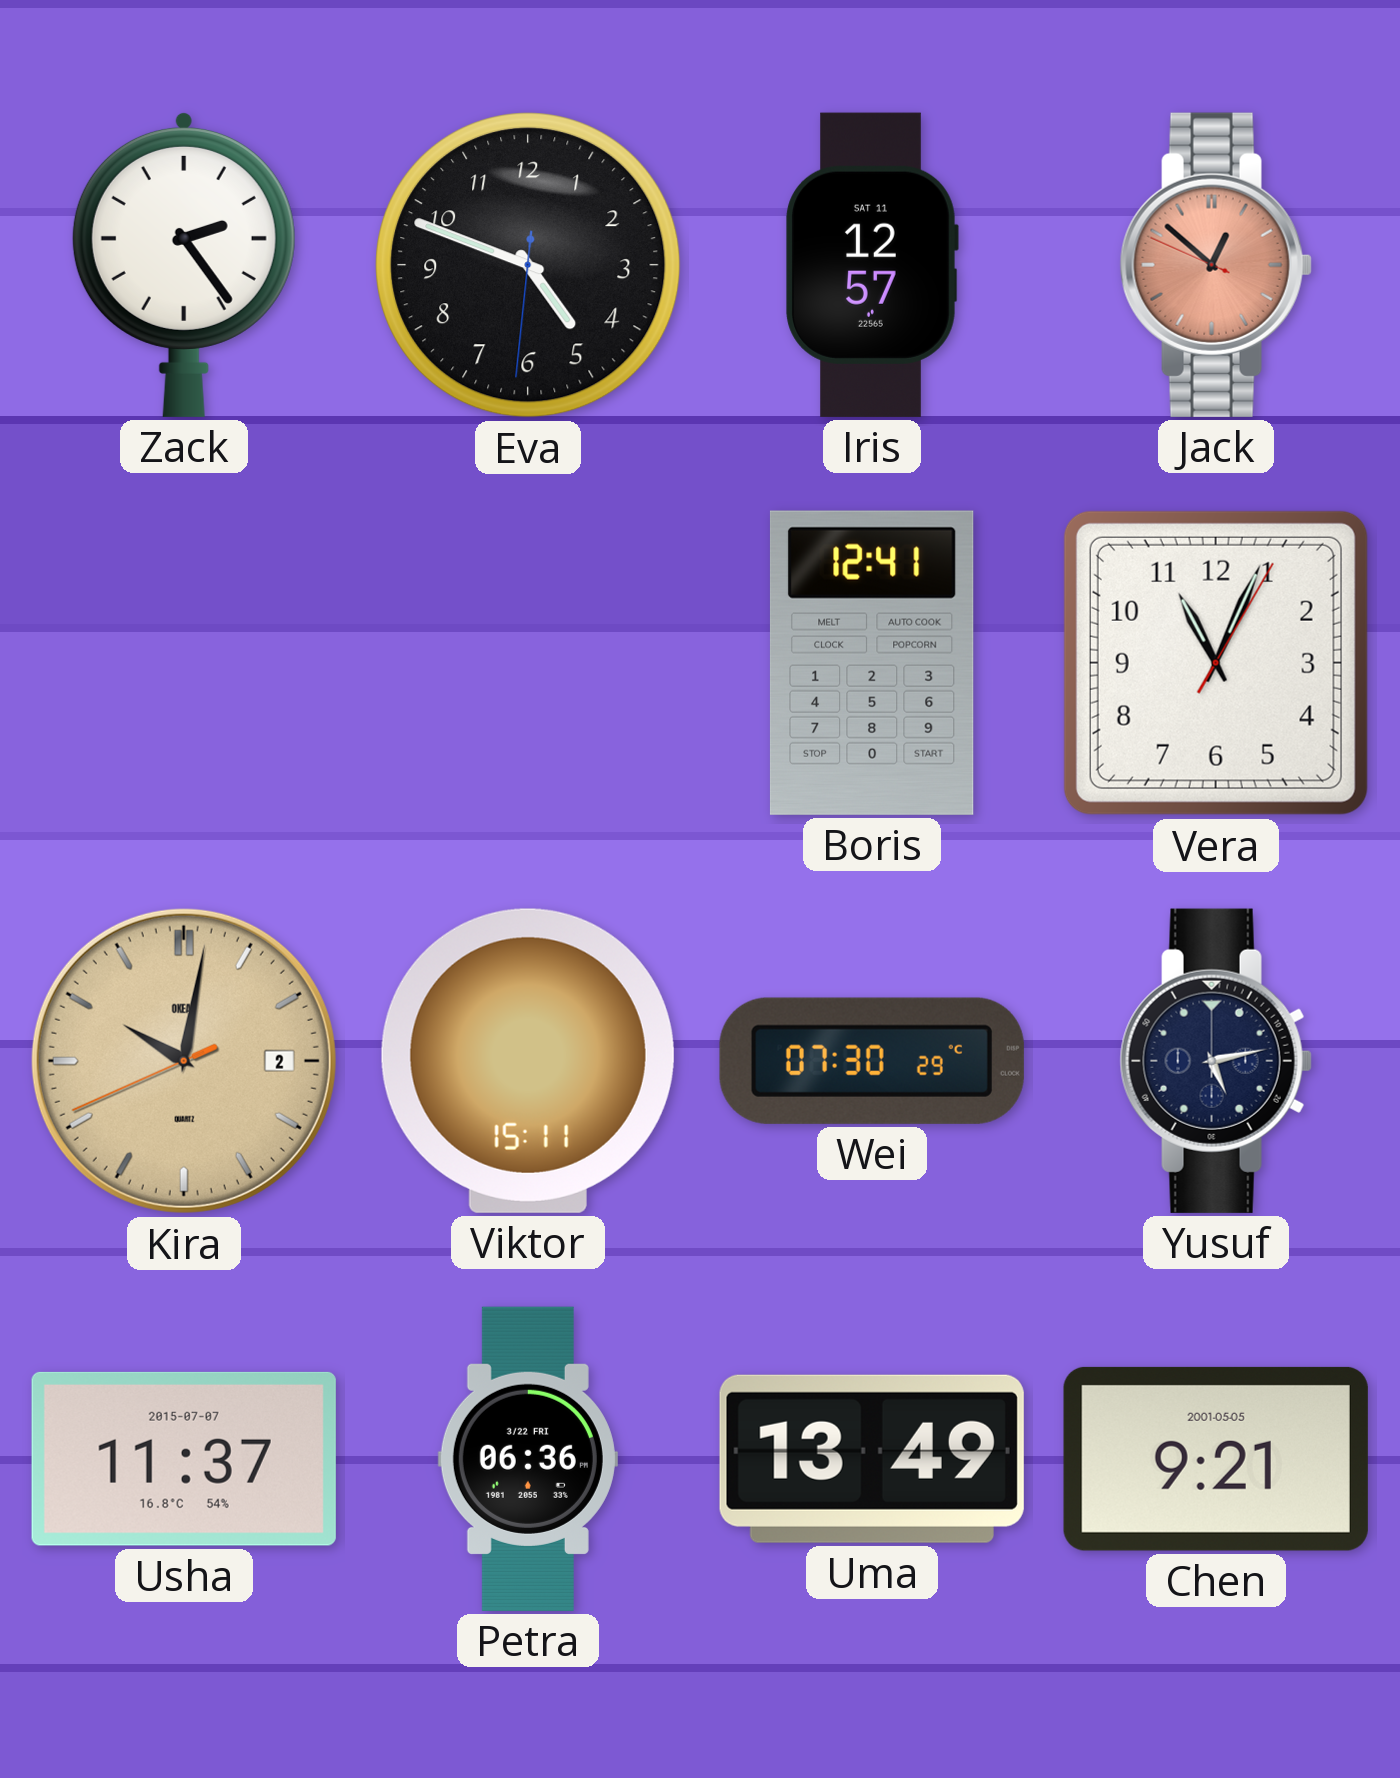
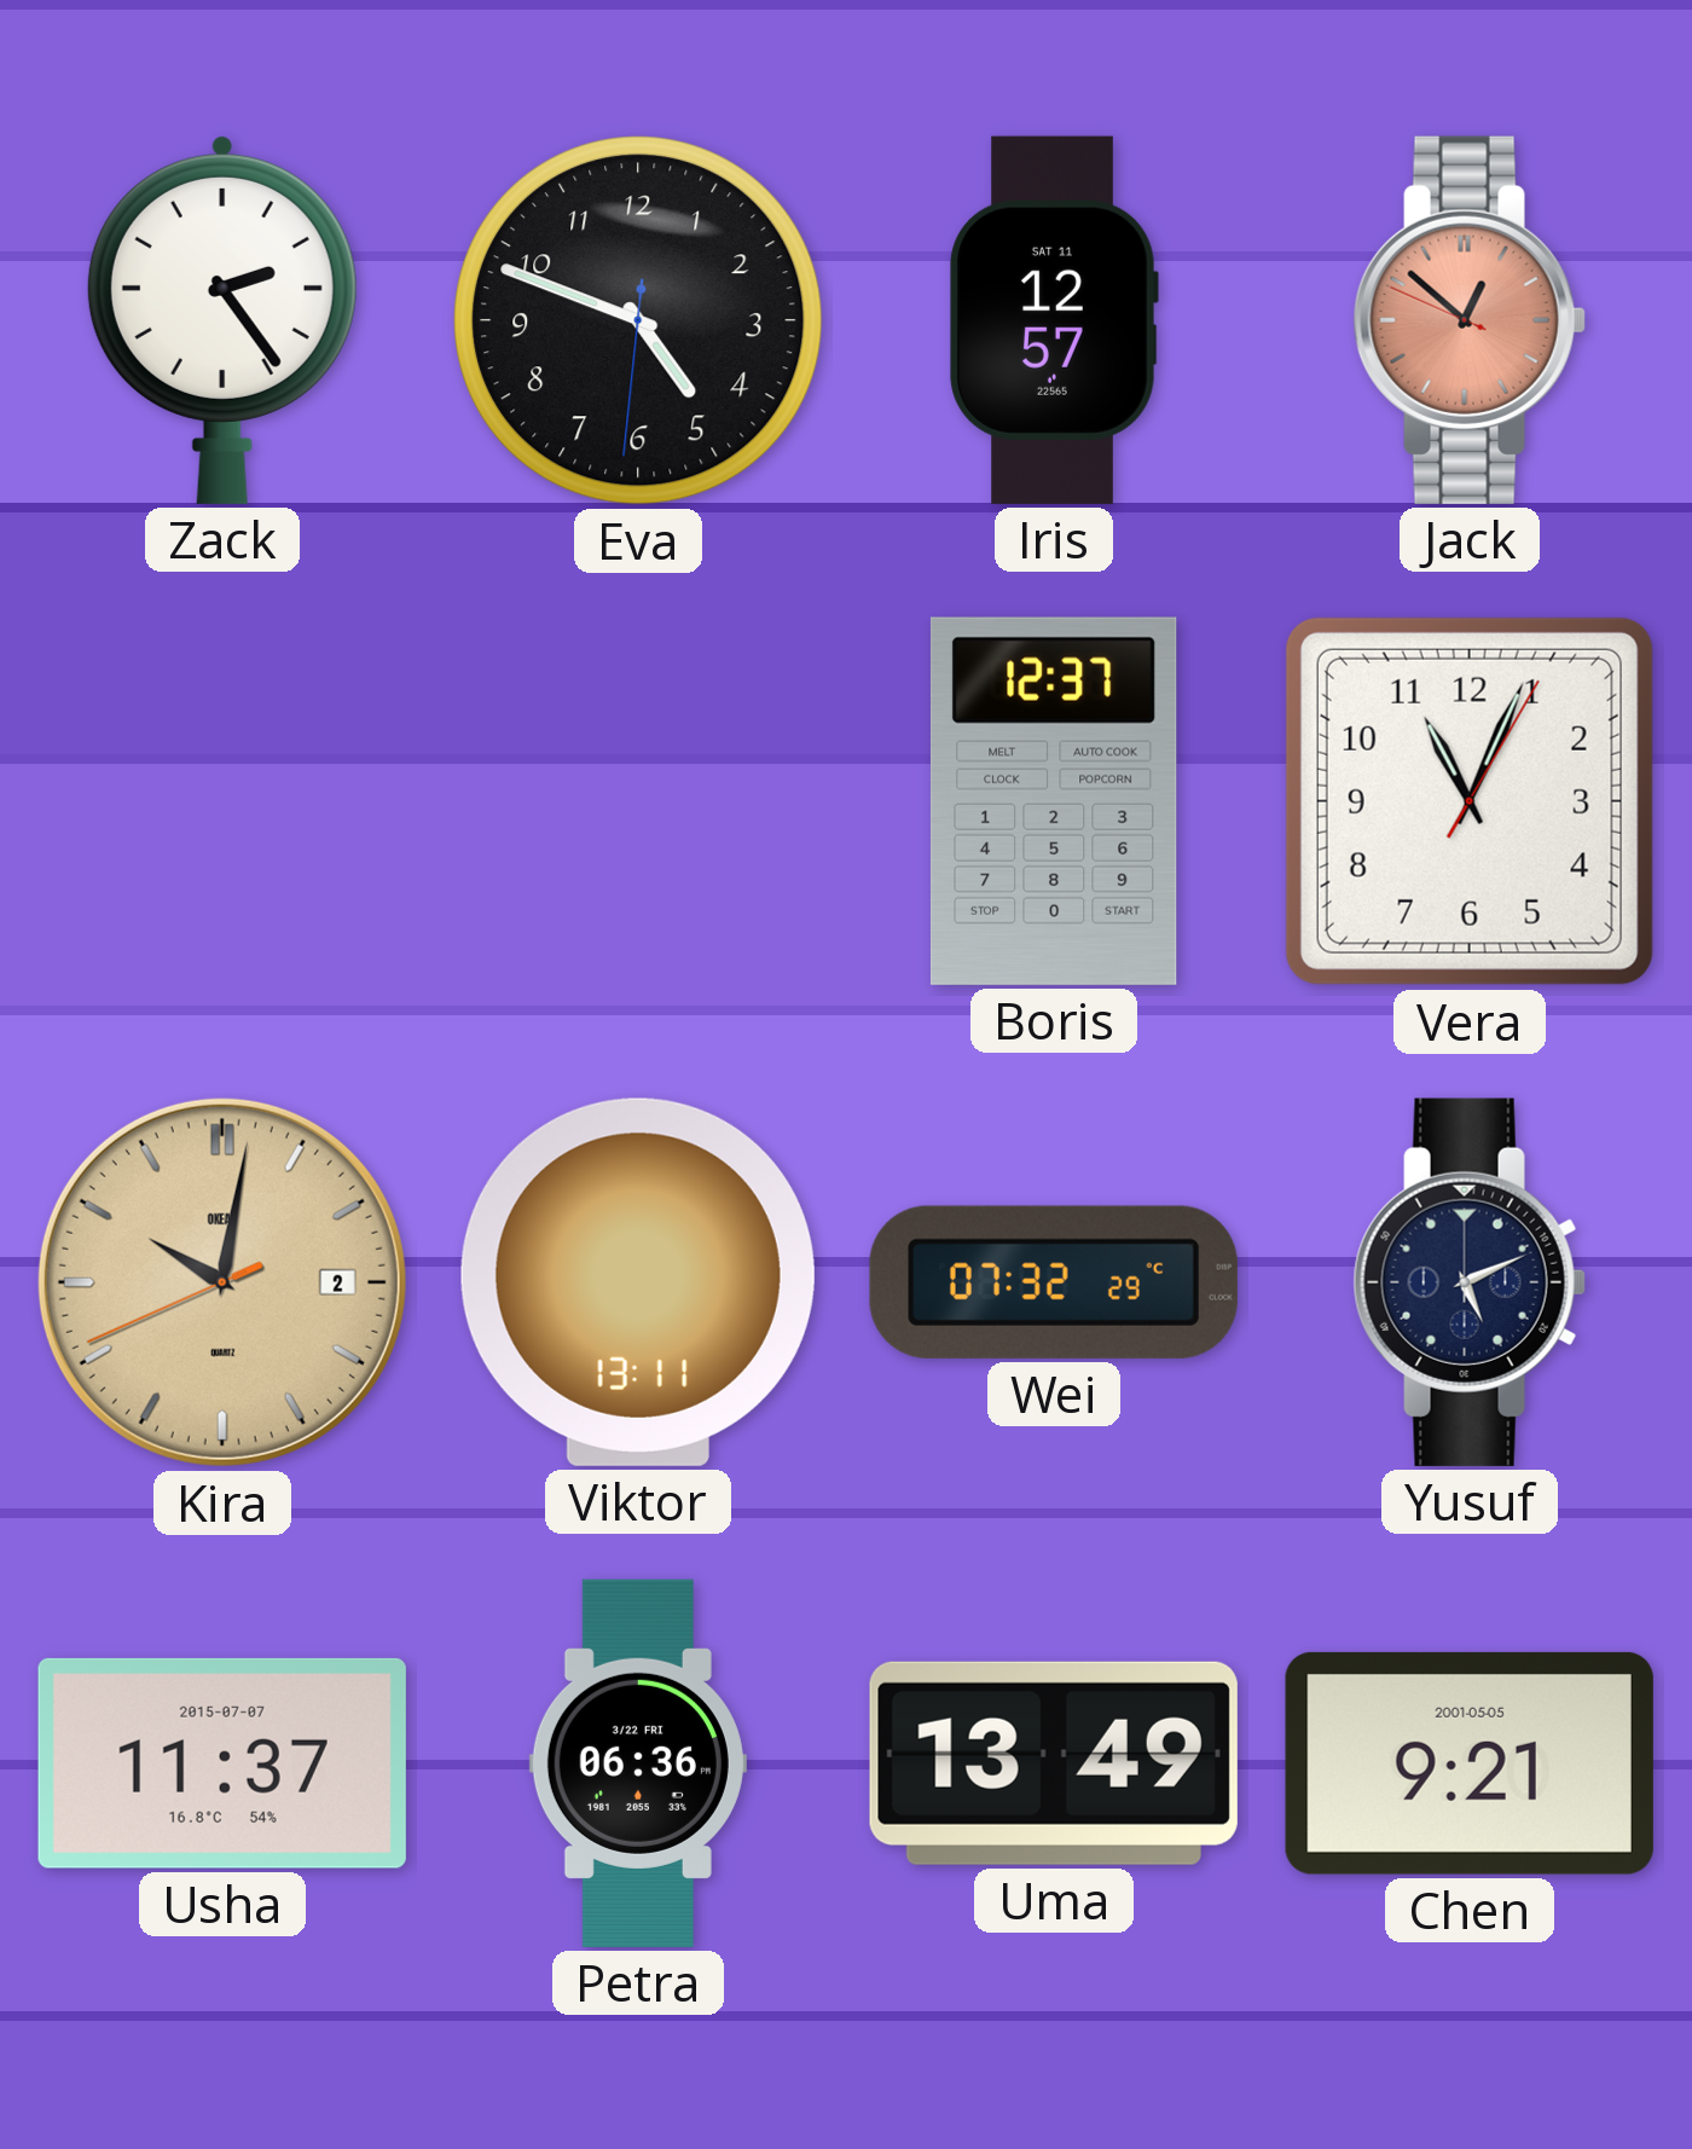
Boris: 12:41 -> 12:37
Viktor: 15:11 -> 13:11
Wei: 07:30 -> 07:32
Yusuf: 5:13 -> 5:11
